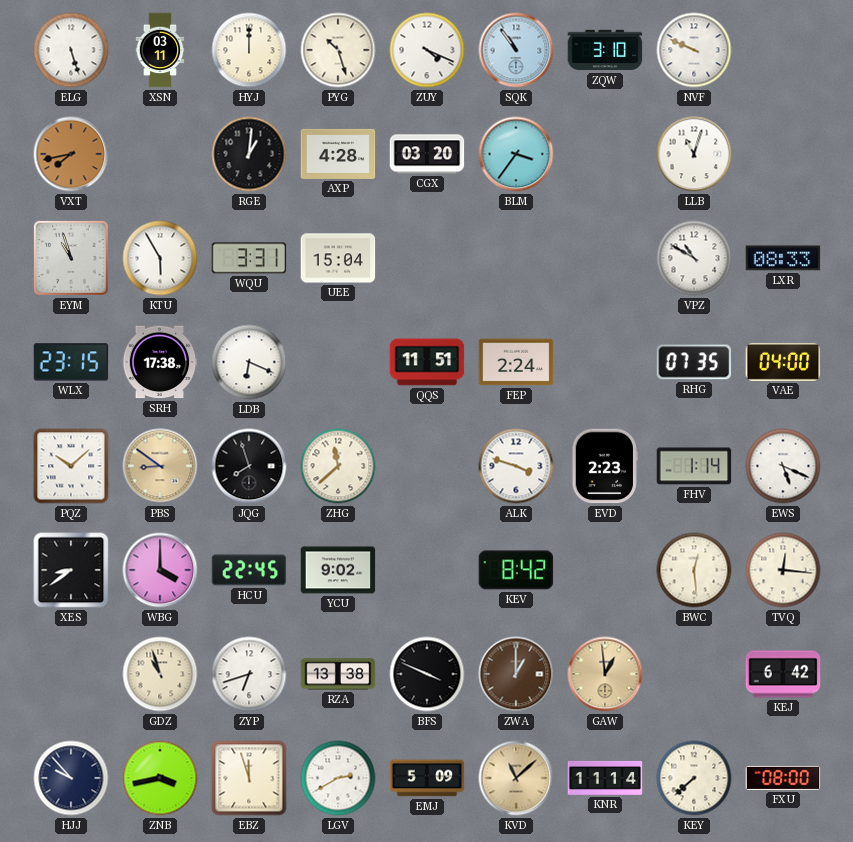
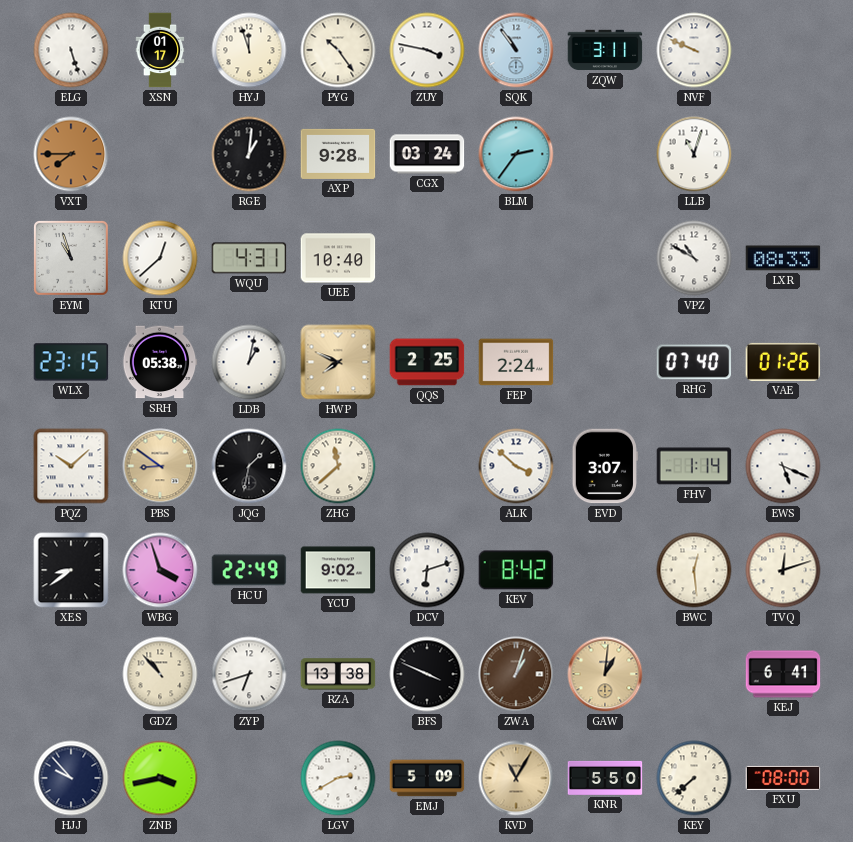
XSN: 03:11 -> 01:17
HYJ: 12:00 -> 11:57
PYG: 10:27 -> 10:24
ZUY: 4:19 -> 3:47
ZQW: 3:10 -> 3:11
VXT: 7:43 -> 7:45
AXP: 4:28 -> 9:28
CGX: 03:20 -> 03:24
BLM: 3:36 -> 2:36
KTU: 5:55 -> 12:38
WQU: 3:31 -> 4:31
UEE: 15:04 -> 10:40
SRH: 17:38 -> 05:38
LDB: 6:19 -> 1:02
HWP: none -> 7:49
QQS: 11:51 -> 2:25
RHG: 07:35 -> 07:40
VAE: 04:00 -> 01:26
JQG: 7:57 -> 1:32
ALK: 3:48 -> 3:52
EVD: 2:23 -> 3:07
WBG: 4:00 -> 3:57
HCU: 22:45 -> 22:49
DCV: none -> 6:12
TVQ: 12:16 -> 12:12
GDZ: 10:57 -> 10:53
ZWA: 1:00 -> 1:03
GAW: 12:59 -> 1:01
KEJ: 6:42 -> 6:41
EBZ: 11:57 -> none
KVD: 11:08 -> 11:05
KNR: 11:14 -> 5:50
